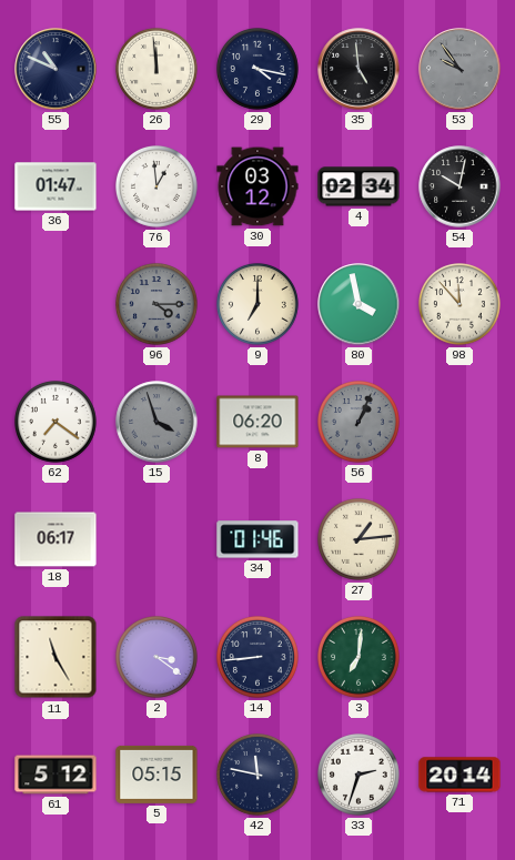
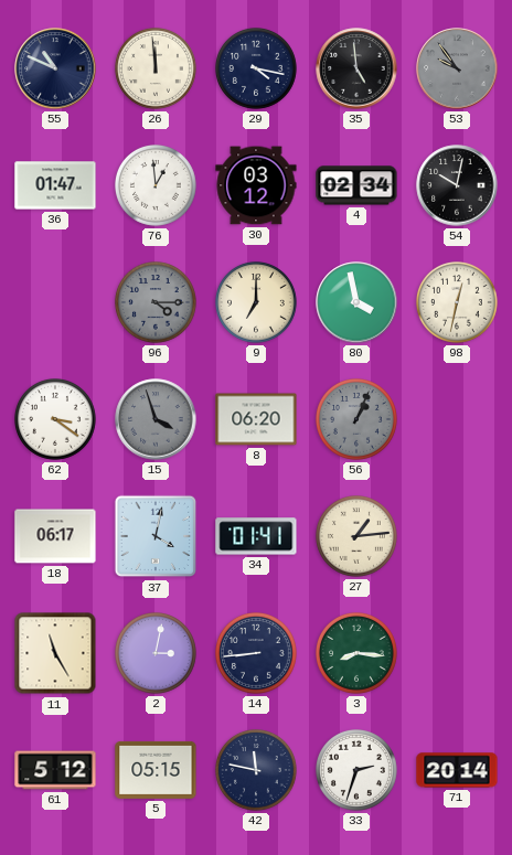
98: 11:53 -> 12:32
62: 7:21 -> 3:21
37: none -> 4:02
34: 01:46 -> 01:41
2: 3:21 -> 3:02
3: 7:01 -> 8:16
